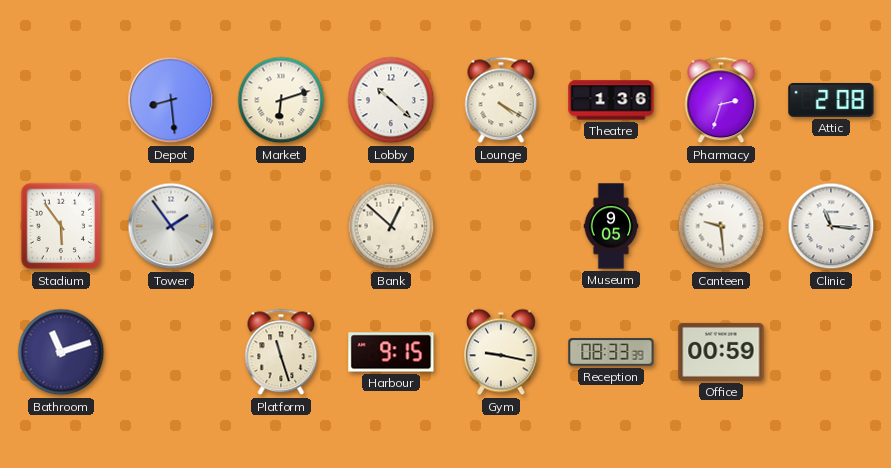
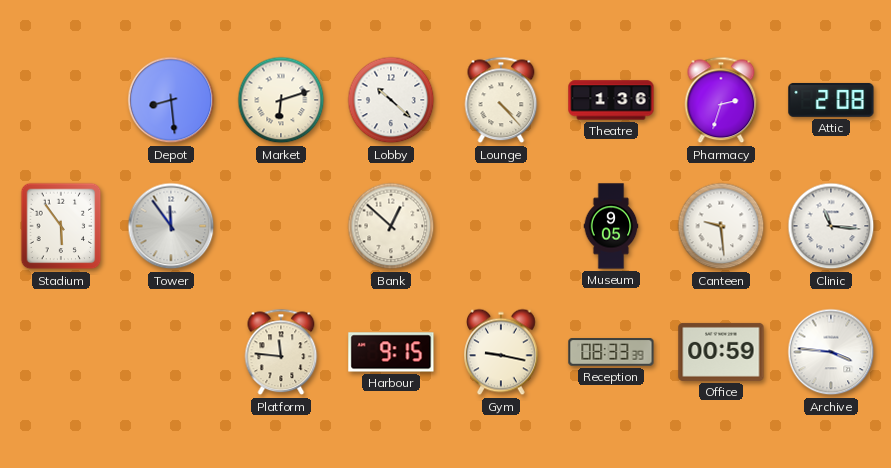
Lounge: 4:20 -> 4:23
Tower: 1:54 -> 11:54
Bathroom: 11:12 -> none
Platform: 11:27 -> 11:46
Archive: none -> 3:46
